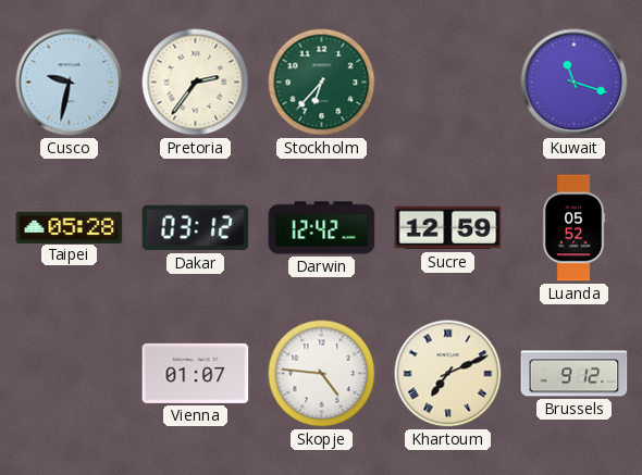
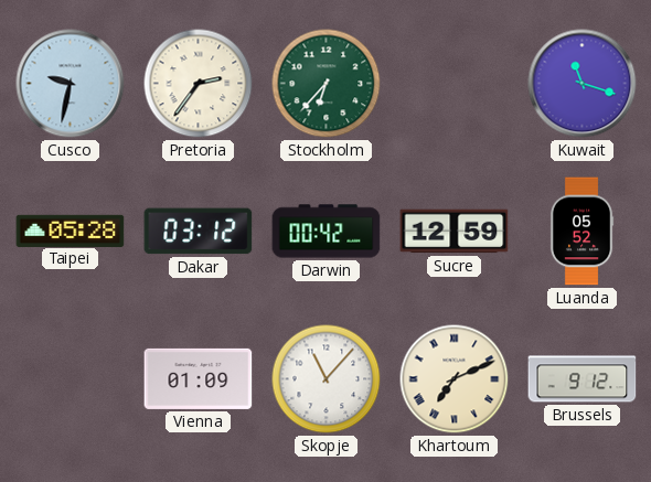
Darwin: 12:42 -> 00:42
Vienna: 01:07 -> 01:09
Skopje: 4:46 -> 11:07
